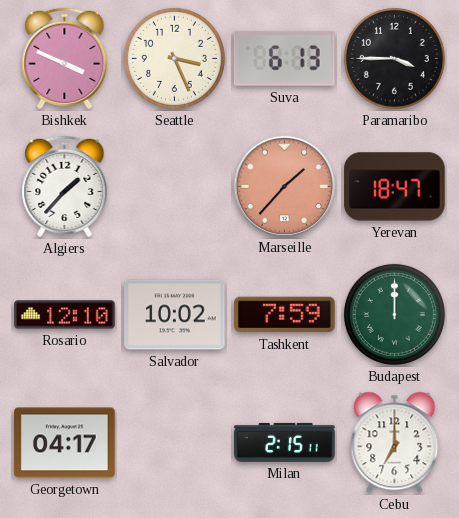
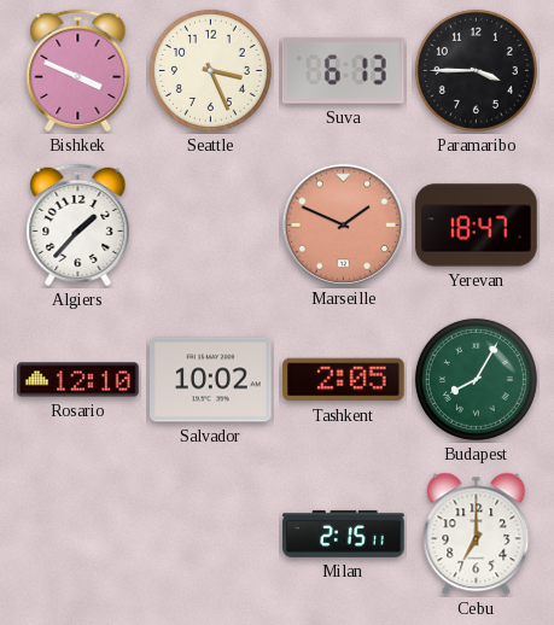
Marseille: 1:37 -> 1:49
Tashkent: 7:59 -> 2:05
Budapest: 12:00 -> 8:05
Georgetown: 04:17 -> none
